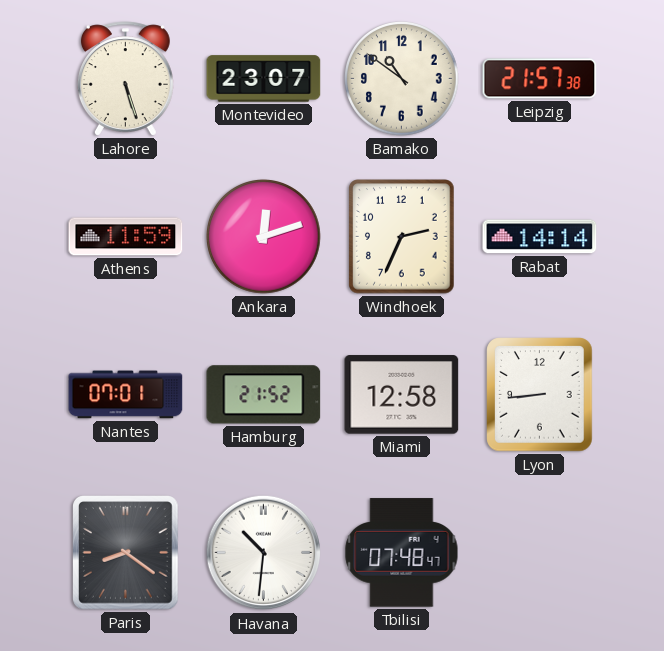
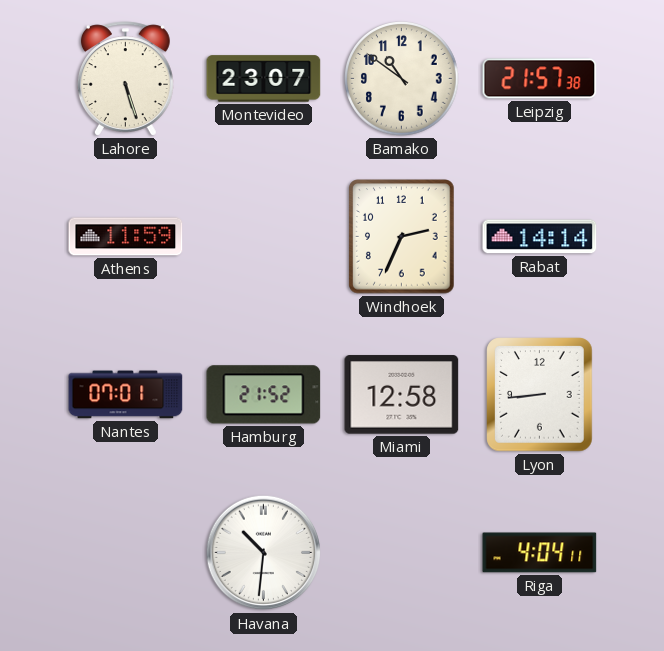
Ankara: 12:12 -> none
Paris: 8:21 -> none
Tbilisi: 07:48 -> none
Riga: none -> 4:04
